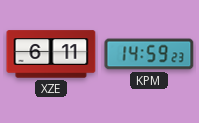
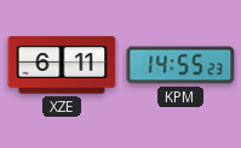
KPM: 14:59 -> 14:55
